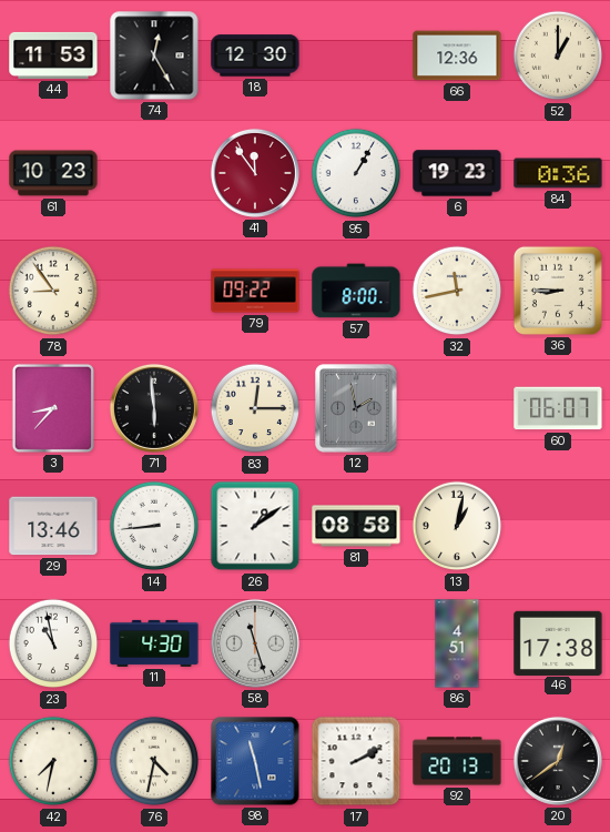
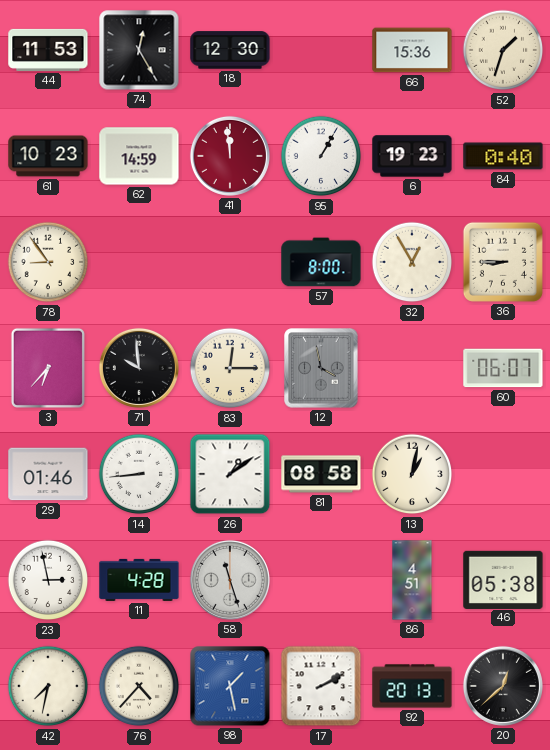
66: 12:36 -> 15:36
52: 1:00 -> 1:33
62: none -> 14:59
41: 11:54 -> 11:59
84: 0:36 -> 0:40
79: 09:22 -> none
32: 11:43 -> 12:55
3: 8:37 -> 6:37
71: 5:59 -> 9:59
12: 1:58 -> 3:58
29: 13:46 -> 01:46
23: 10:58 -> 2:58
11: 4:30 -> 4:28
46: 17:38 -> 05:38
76: 4:32 -> 4:37
98: 11:28 -> 1:28
20: 12:39 -> 12:38
